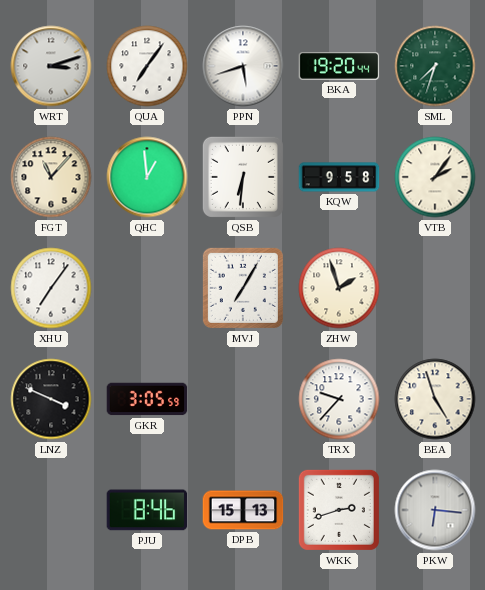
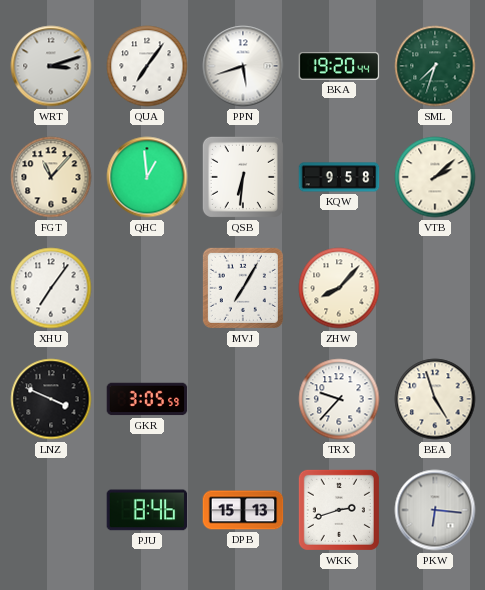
VTB: 2:06 -> 2:08
ZHW: 1:57 -> 8:07
